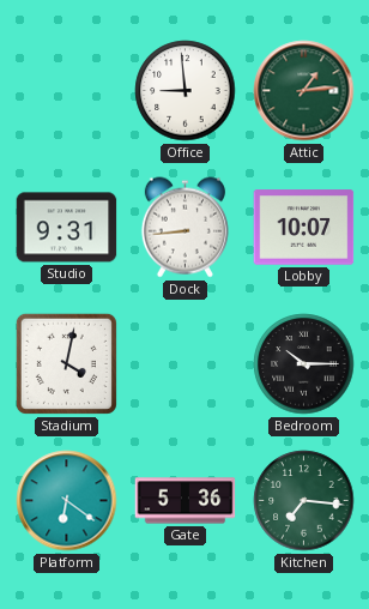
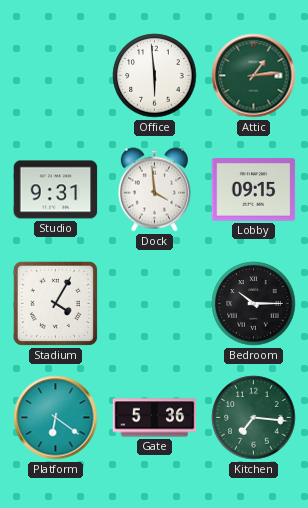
Office: 8:59 -> 5:59
Dock: 8:44 -> 3:59
Lobby: 10:07 -> 09:15
Stadium: 4:02 -> 4:05
